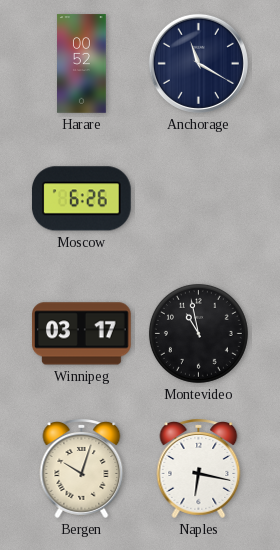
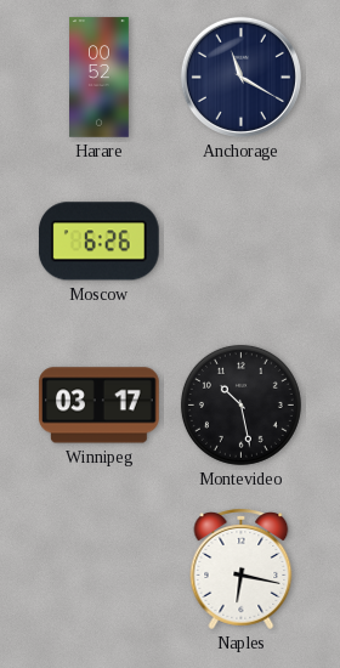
Montevideo: 10:58 -> 10:28
Bergen: 10:03 -> none
